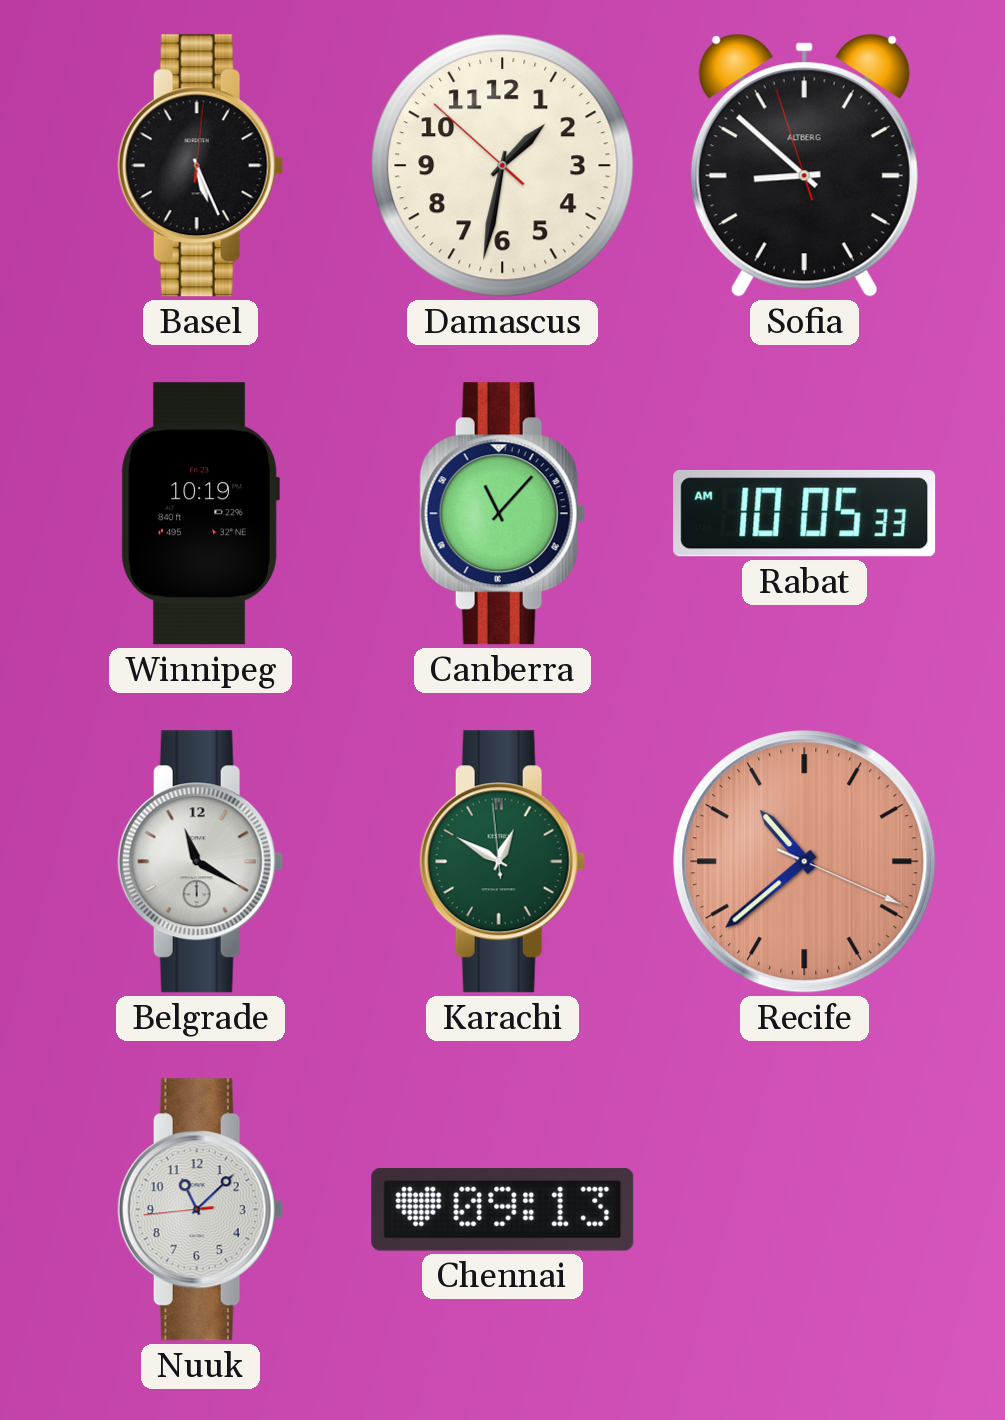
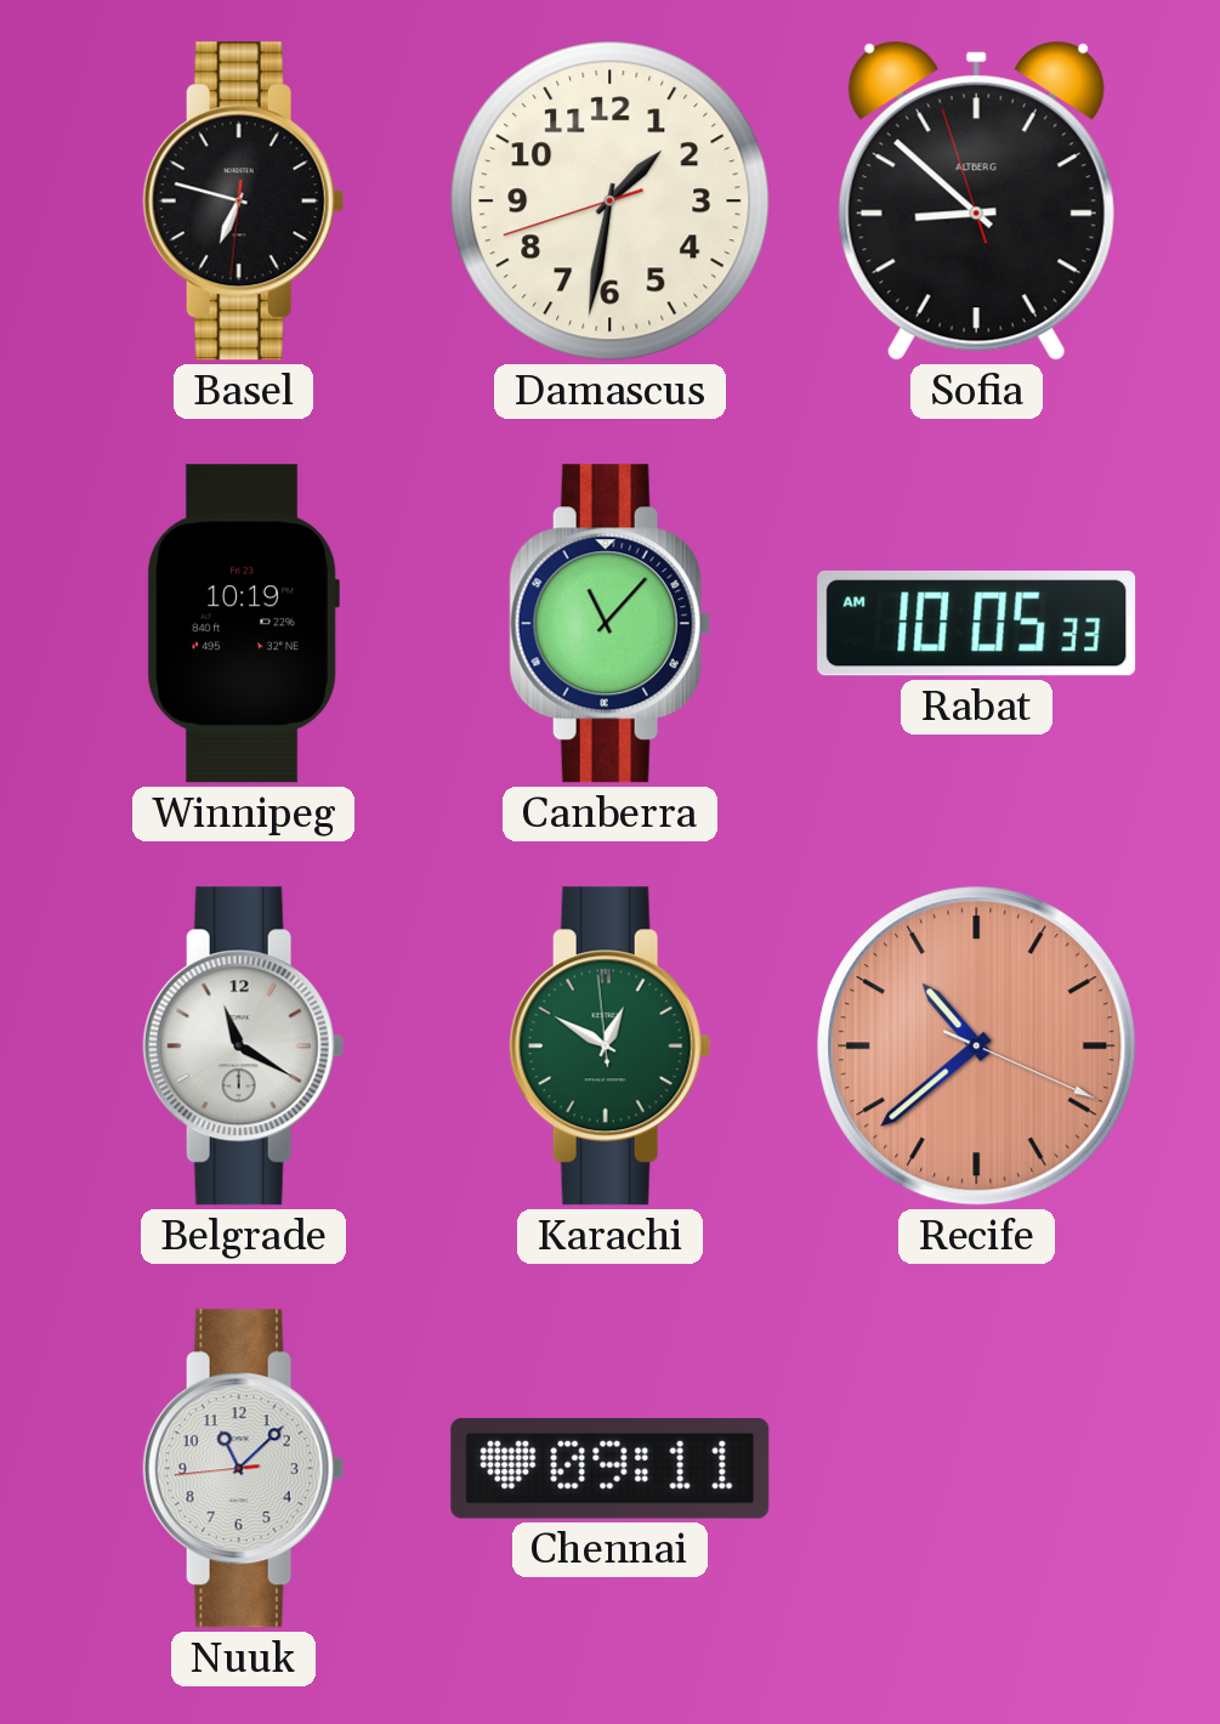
Basel: 5:26 -> 6:47
Damascus: 1:31:52 -> 1:31:42
Chennai: 09:13 -> 09:11
